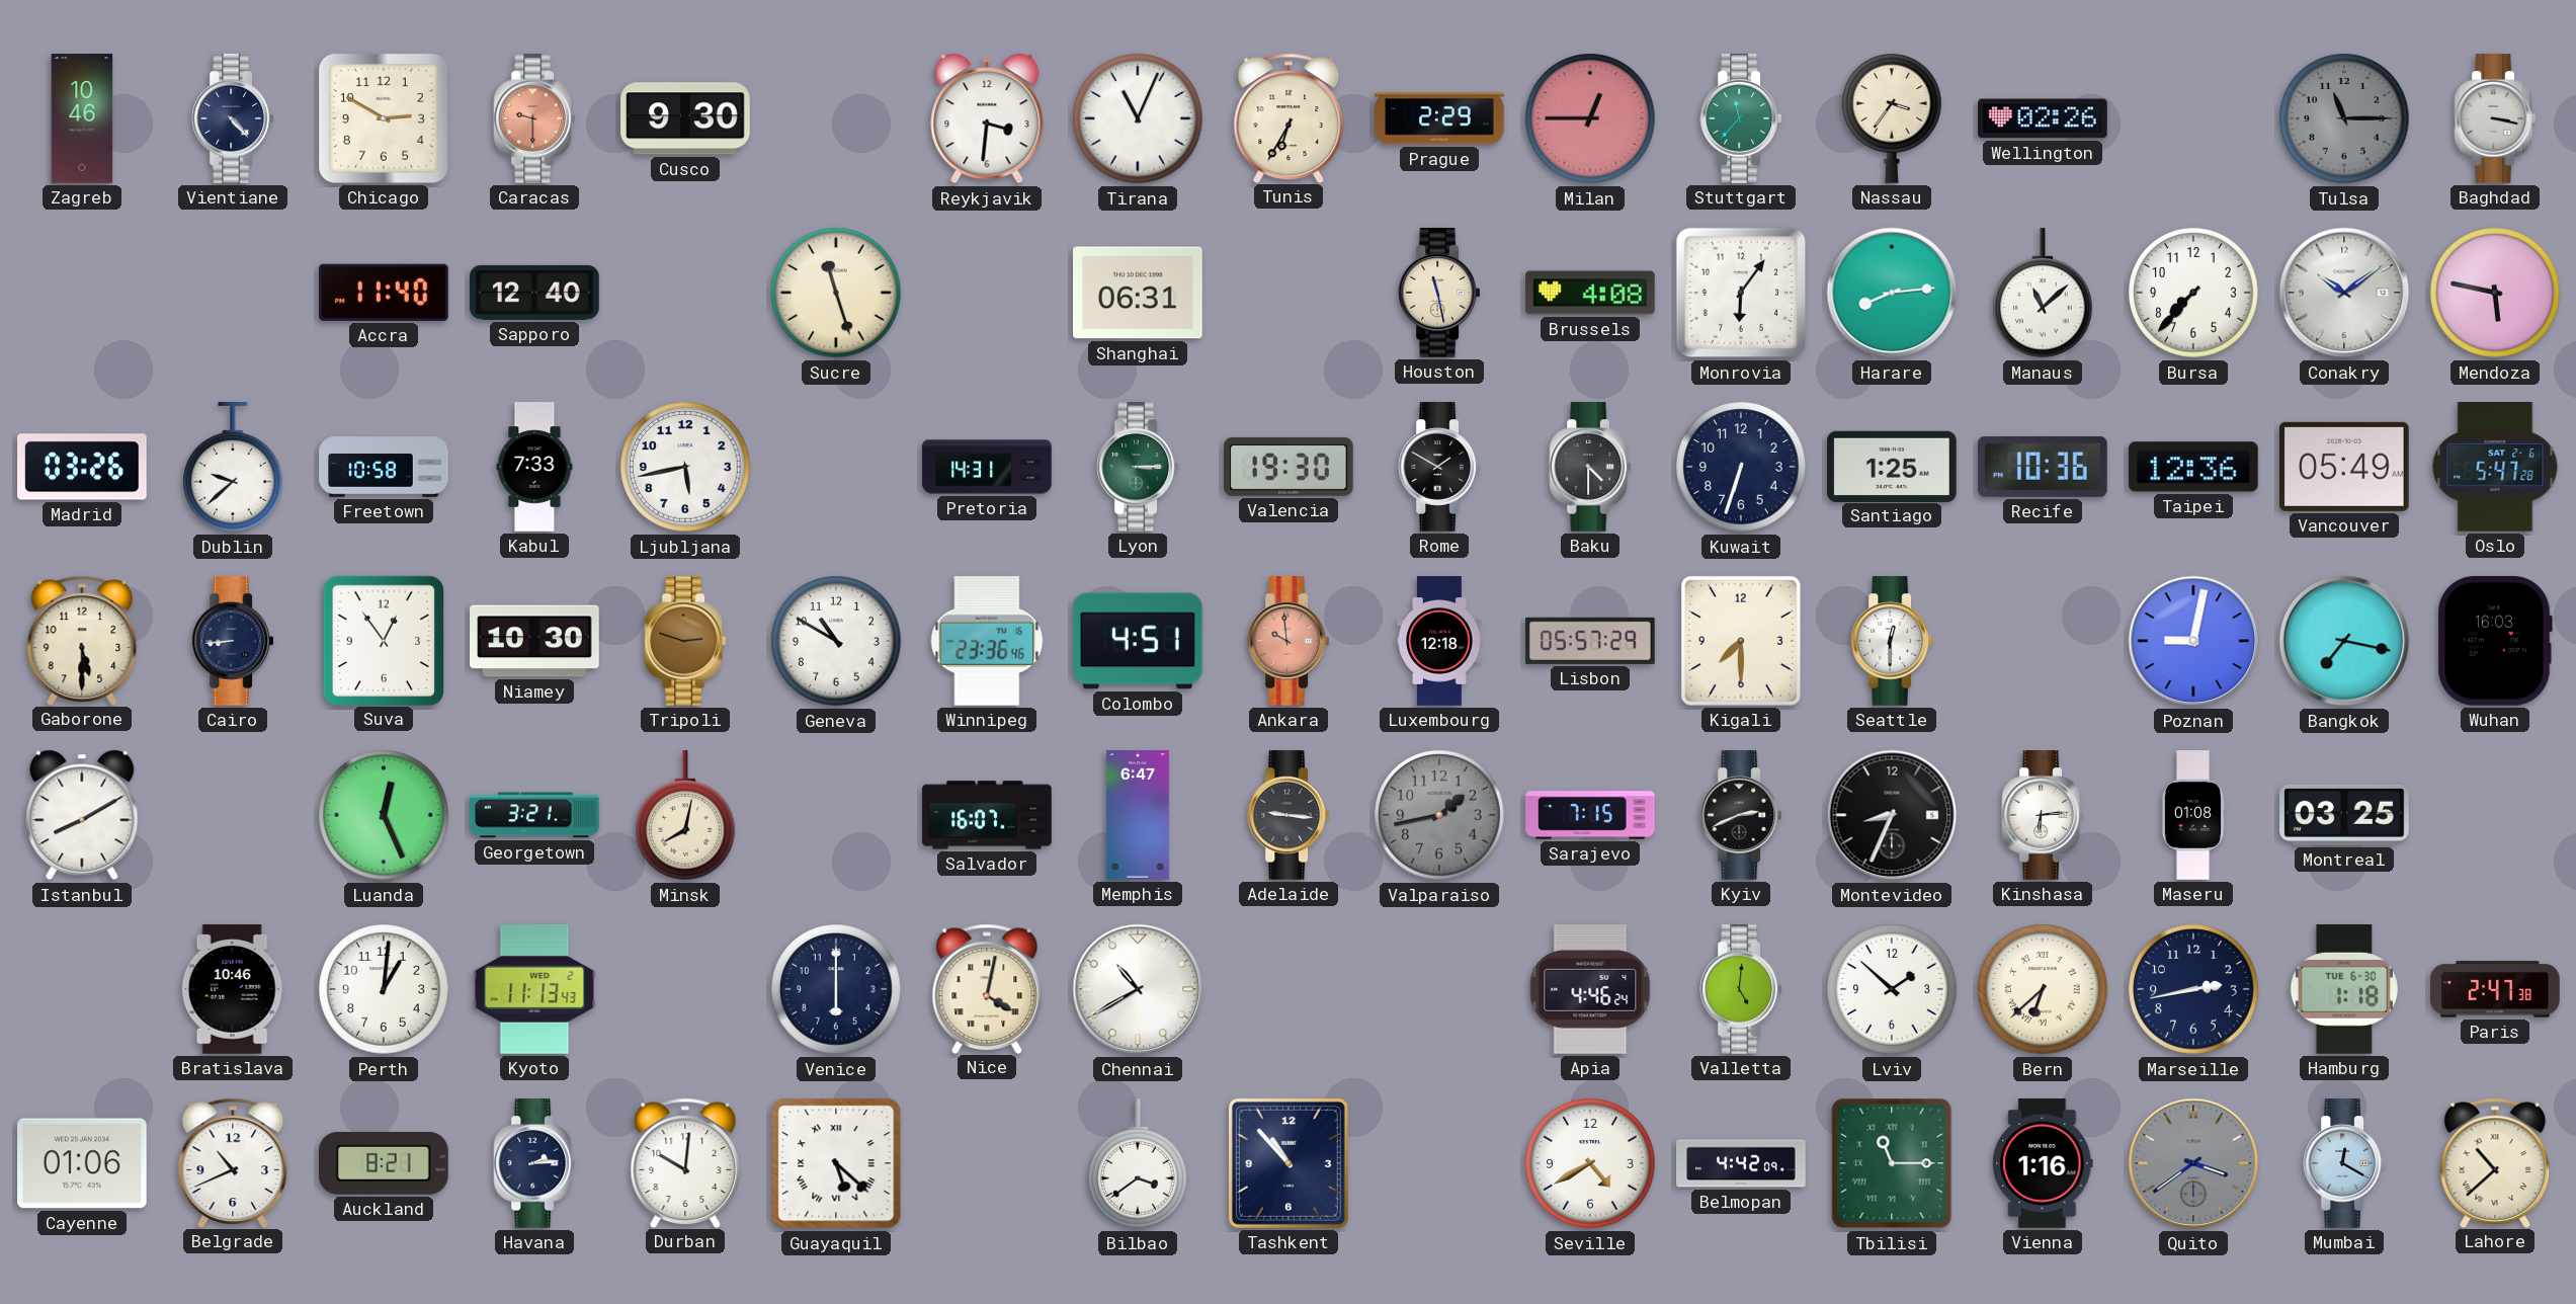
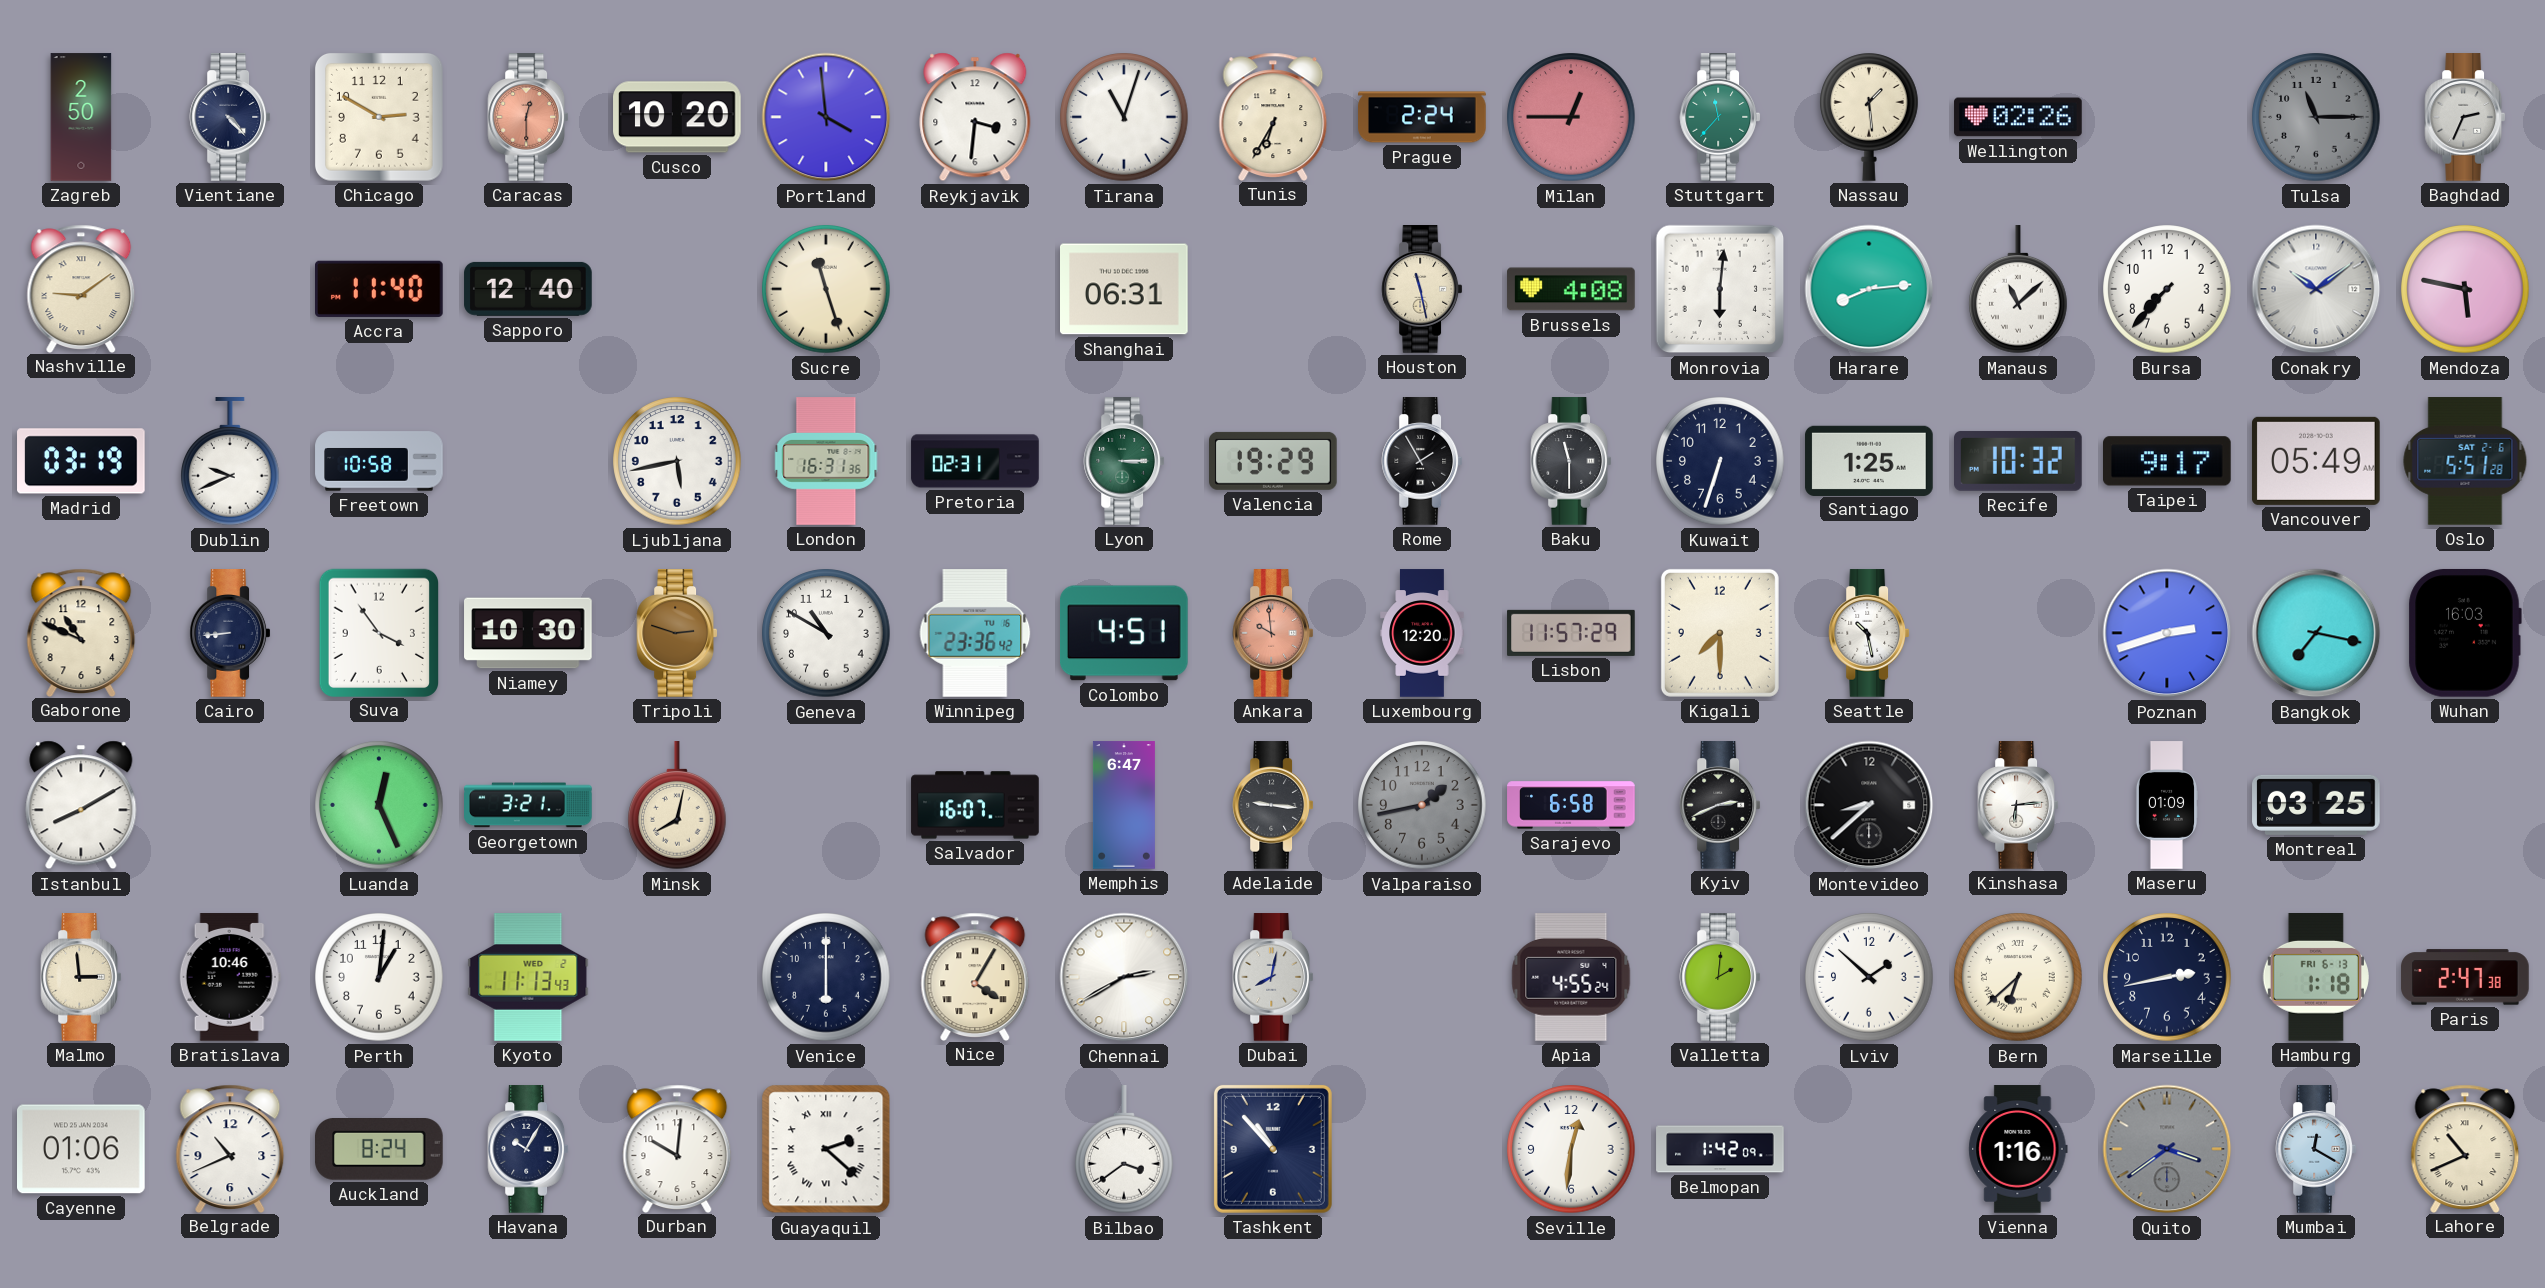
Zagreb: 10:46 -> 2:50
Caracas: 9:30 -> 12:30
Cusco: 9:30 -> 10:20
Portland: none -> 3:59
Tirana: 11:04 -> 11:03
Prague: 2:29 -> 2:24
Nassau: 3:36 -> 1:29
Baghdad: 3:17 -> 2:34
Nashville: none -> 9:09
Monrovia: 6:06 -> 6:01
Madrid: 03:26 -> 03:19
Dublin: 9:38 -> 9:41
Kabul: 7:33 -> none
London: none -> 16:31
Pretoria: 14:31 -> 02:31
Valencia: 19:30 -> 19:29
Rome: 1:50 -> 1:55
Baku: 4:30 -> 11:30
Recife: 10:36 -> 10:32
Taipei: 12:36 -> 9:17
Oslo: 5:47 -> 5:51
Gaborone: 5:30 -> 10:49
Suva: 12:54 -> 3:54
Winnipeg: 23:36:46 -> 23:36:42
Luxembourg: 12:18 -> 12:20
Lisbon: 05:57 -> 11:57
Seattle: 12:30 -> 10:28
Poznan: 9:02 -> 2:42
Sarajevo: 7:15 -> 6:58
Montevideo: 8:34 -> 8:38
Maseru: 01:08 -> 01:09
Malmo: none -> 2:59
Nice: 4:02 -> 4:05
Chennai: 10:40 -> 2:40
Dubai: none -> 8:02
Apia: 4:46 -> 4:55
Valletta: 5:01 -> 2:01
Hamburg date: TUE 6-30 -> FRI 6-13
Auckland: 8:21 -> 8:24
Havana: 2:14 -> 10:05
Guayaquil: 5:22 -> 2:22
Seville: 4:40 -> 12:31
Belmopan: 4:42 -> 1:42
Tbilisi: 11:15 -> none
Lahore: 10:38 -> 10:41
